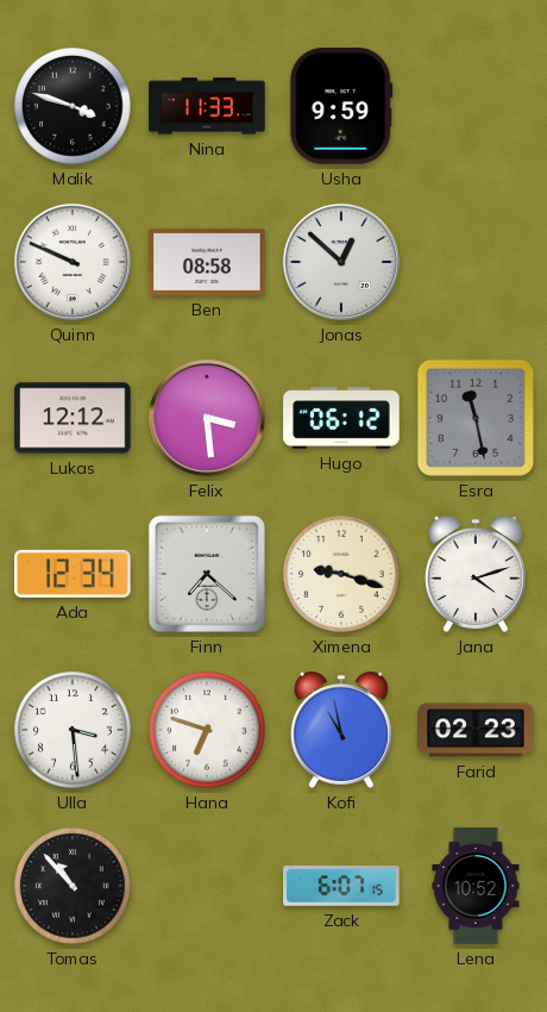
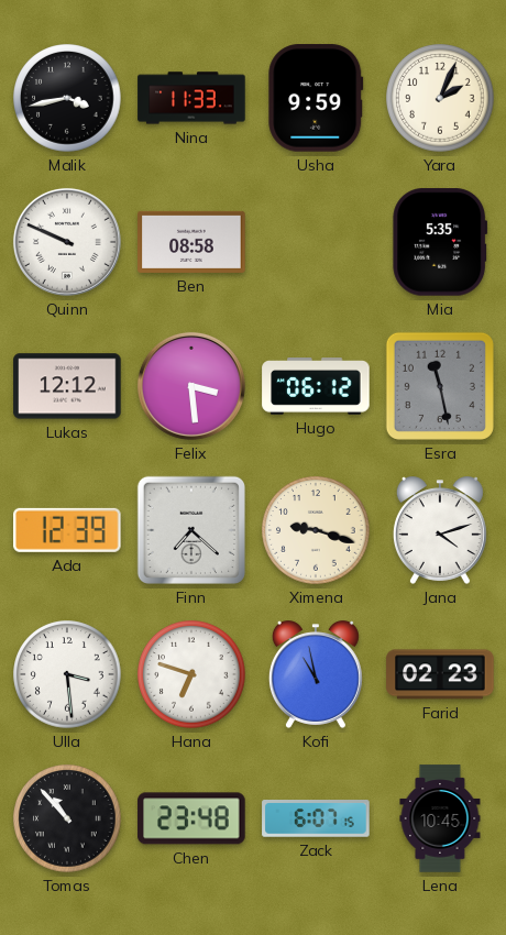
Malik: 3:48 -> 3:43
Yara: none -> 2:04
Jonas: 12:52 -> none
Mia: none -> 5:35
Ada: 12:34 -> 12:39
Chen: none -> 23:48
Lena: 10:52 -> 10:45
